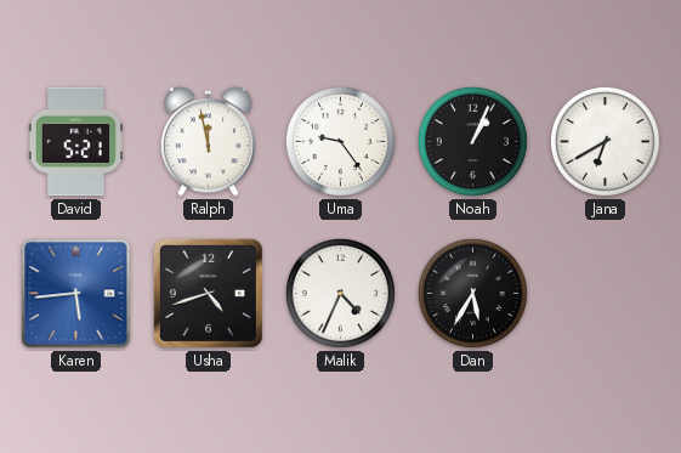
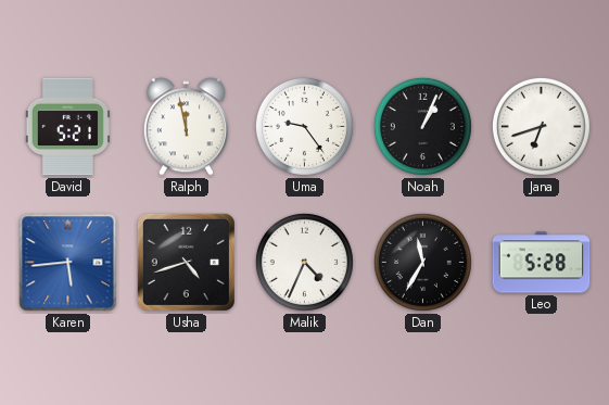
Jana: 6:40 -> 6:42
Dan: 5:35 -> 11:35
Leo: none -> 5:28
